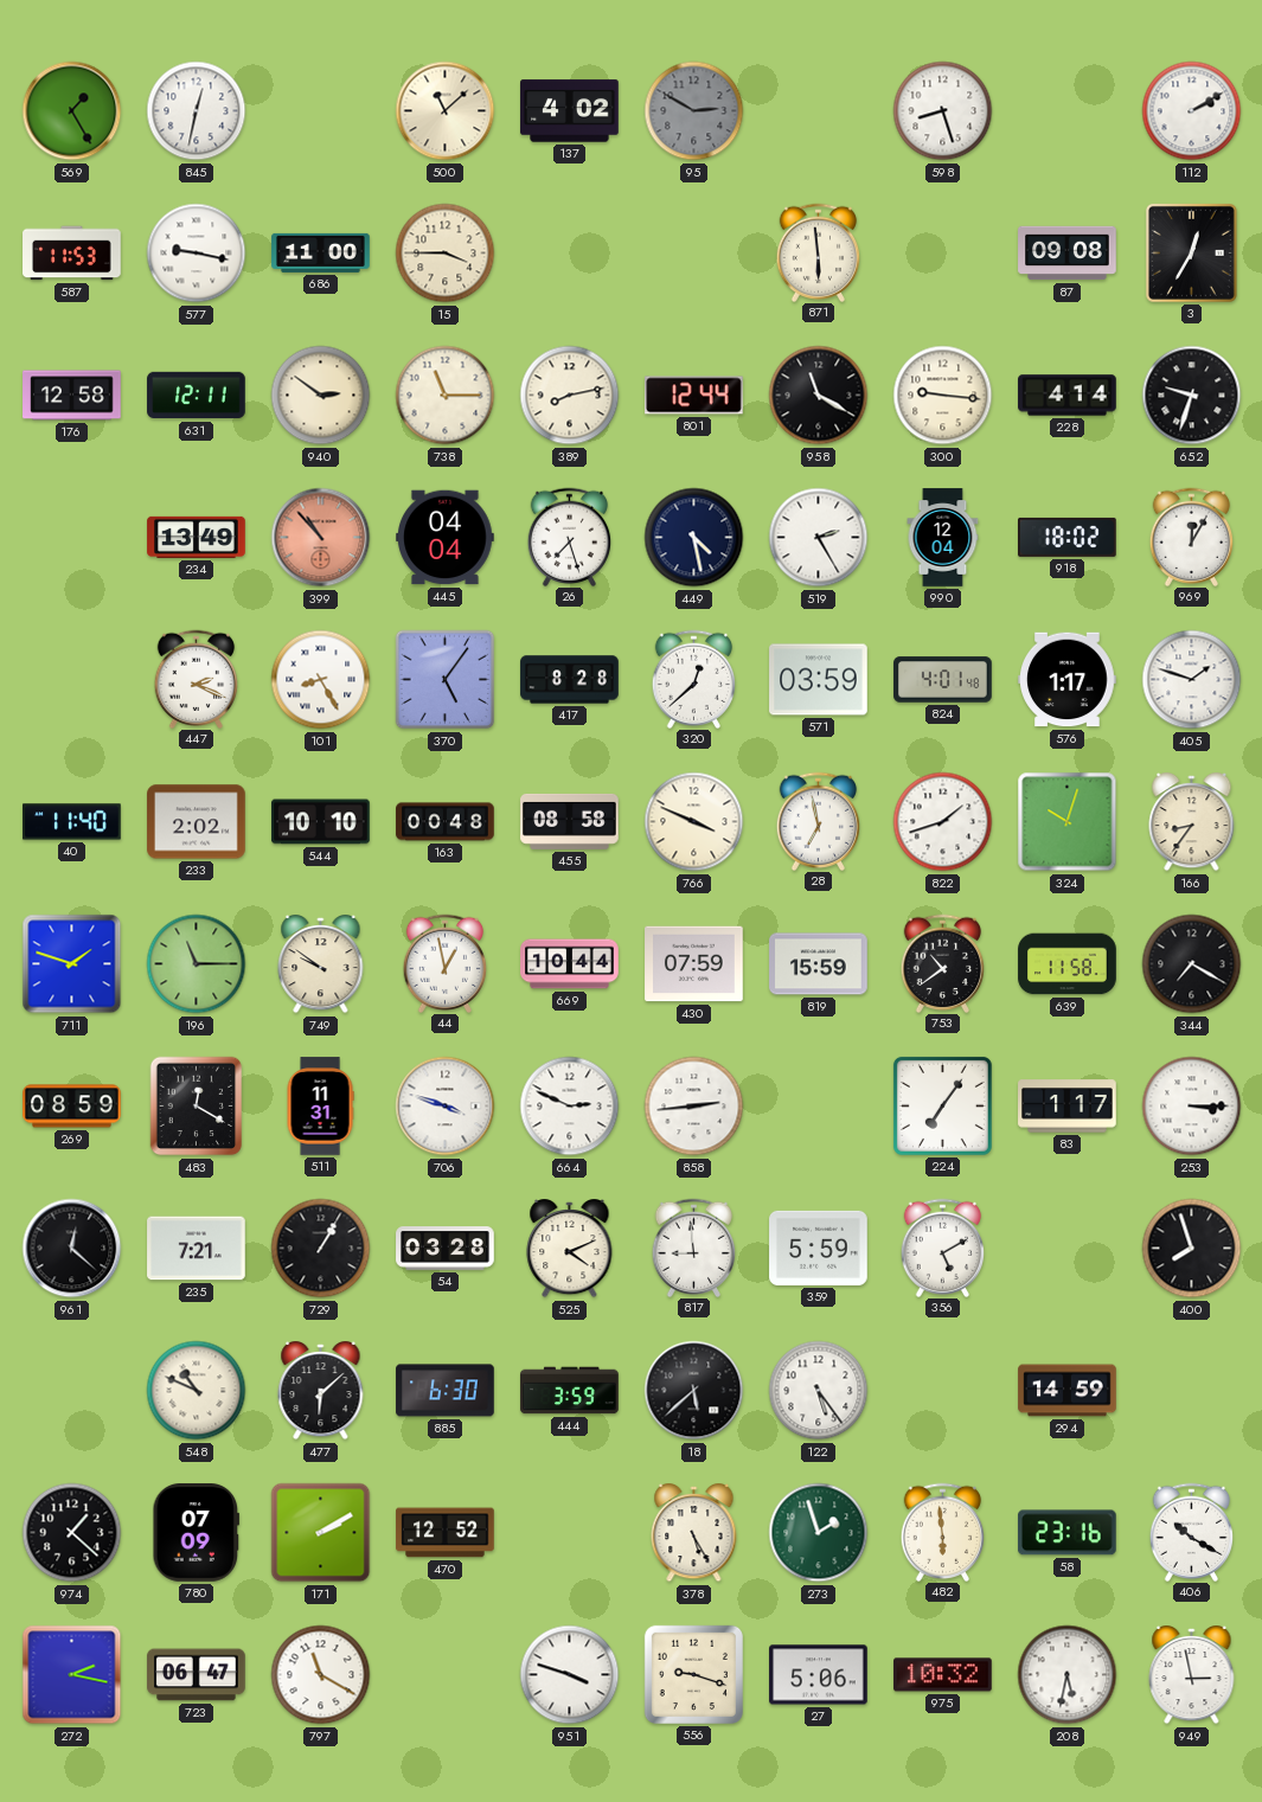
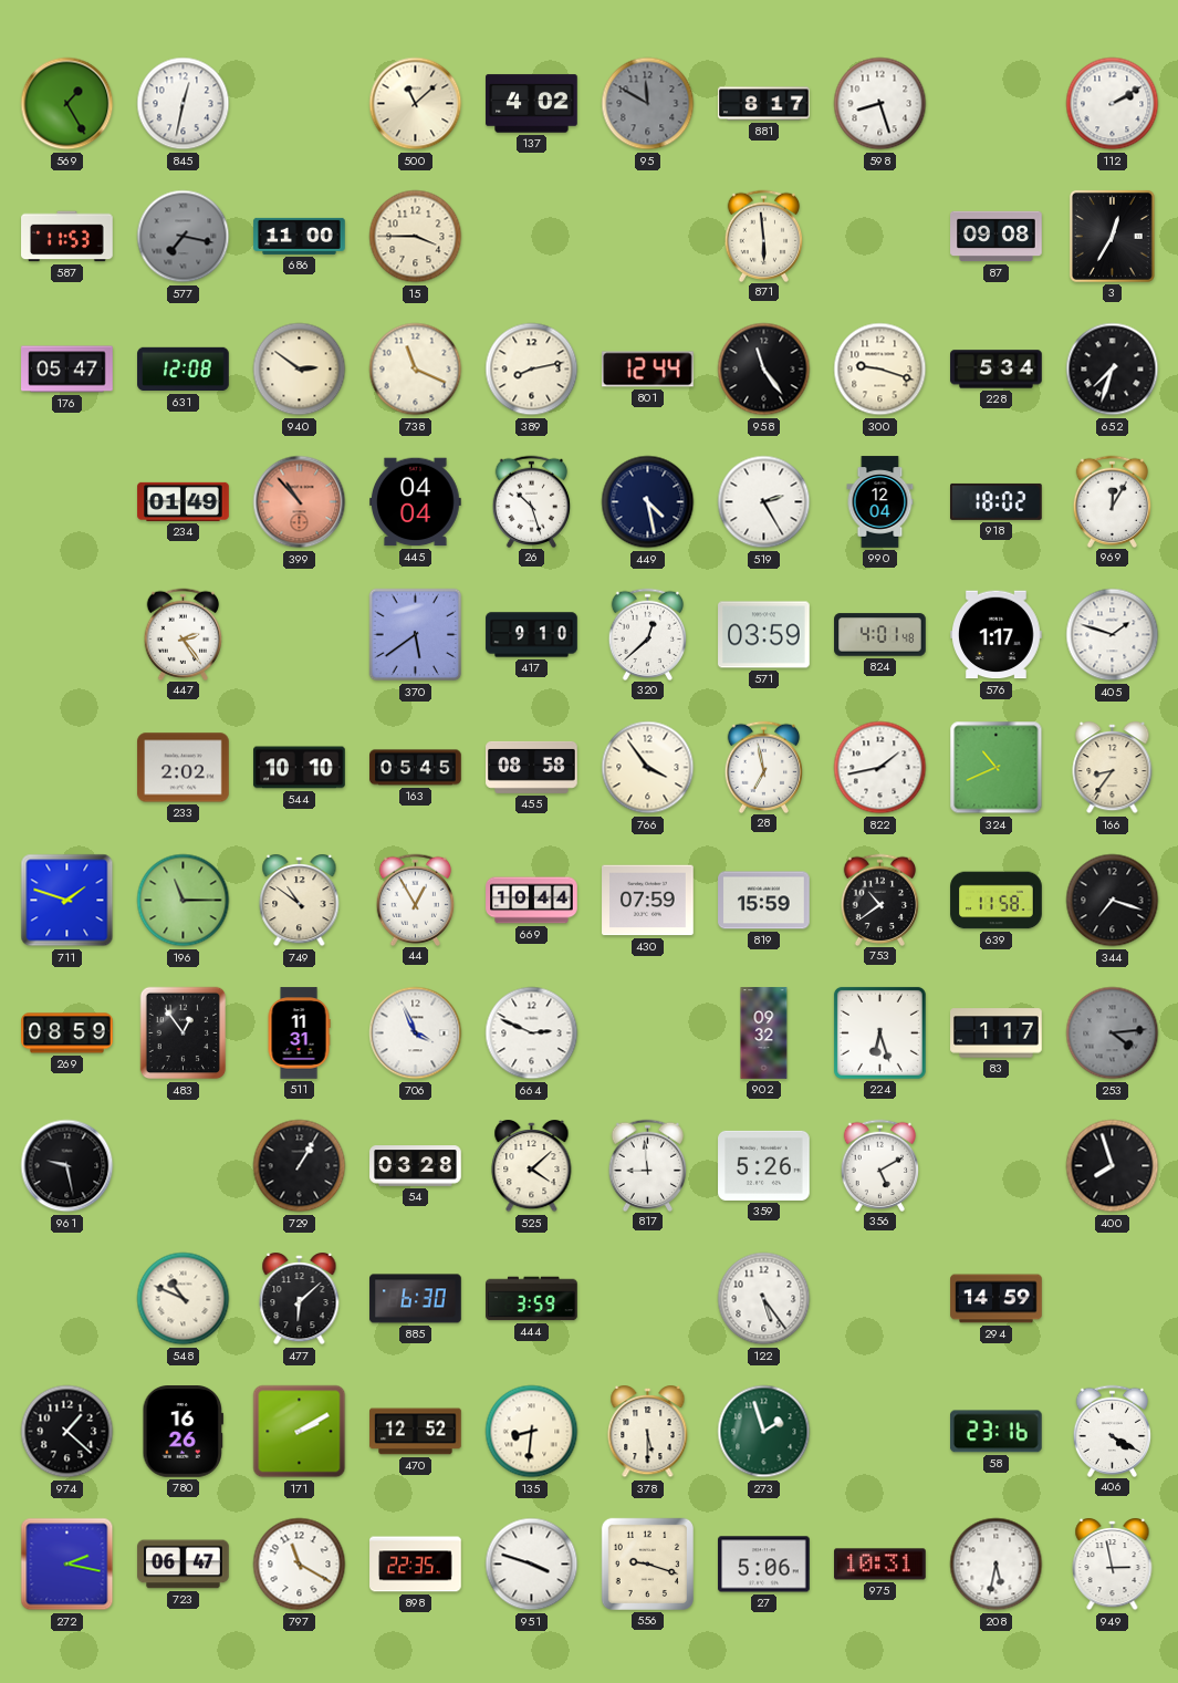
95: 2:50 -> 11:50
881: none -> 8:17
577: 9:17 -> 7:17
577 dial: white -> grey
176: 12:58 -> 05:47
631: 12:11 -> 12:08
738: 11:15 -> 11:19
958: 11:20 -> 11:24
300: 9:16 -> 9:18
228: 4:14 -> 5:34
652: 9:33 -> 7:33
234: 13:49 -> 01:49
26: 7:27 -> 10:27
447: 2:19 -> 2:24
101: 8:25 -> none
370: 5:06 -> 5:39
417: 8:28 -> 9:10
40: 11:40 -> none
163: 00:48 -> 05:45
766: 3:49 -> 3:54
822: 1:42 -> 1:43
324: 10:03 -> 10:41
749: 9:51 -> 10:51
44: 12:58 -> 12:55
344: 7:20 -> 7:18
483: 12:20 -> 12:54
706: 3:48 -> 3:56
858: 2:44 -> none
902: none -> 09:32
224: 7:06 -> 6:27
253: 3:15 -> 4:14
253 dial: white -> grey
961: 12:22 -> 9:28
235: 7:21 -> none
525: 4:11 -> 4:08
359: 5:59 -> 5:26
18: 5:38 -> none
780: 07:09 -> 16:26
135: none -> 8:31
378: 5:25 -> 5:30
482: 5:59 -> none
406: 10:20 -> 4:20
898: none -> 22:35
975: 10:32 -> 10:31
